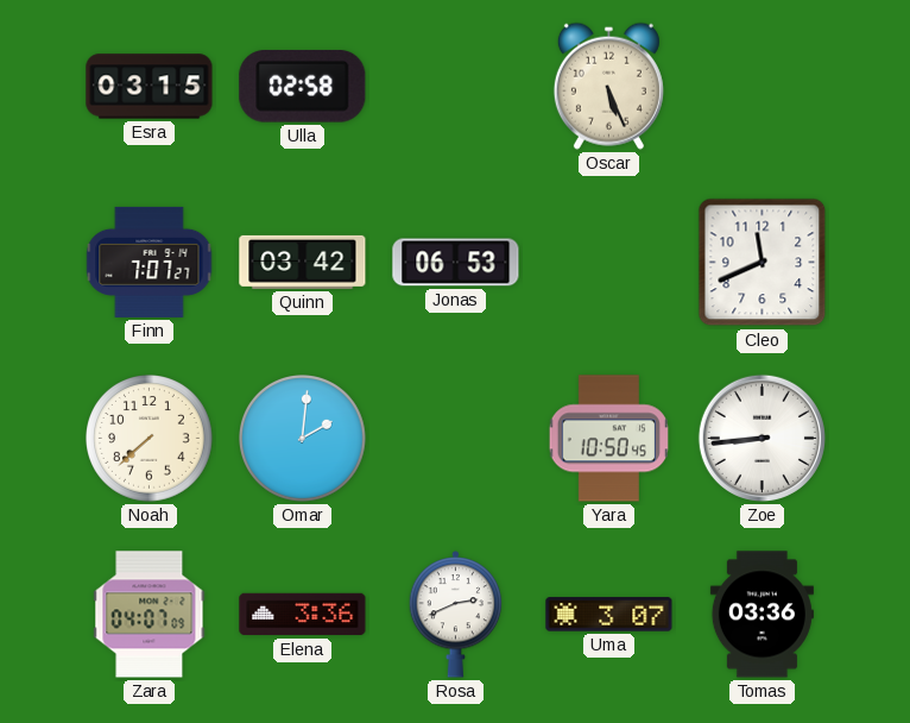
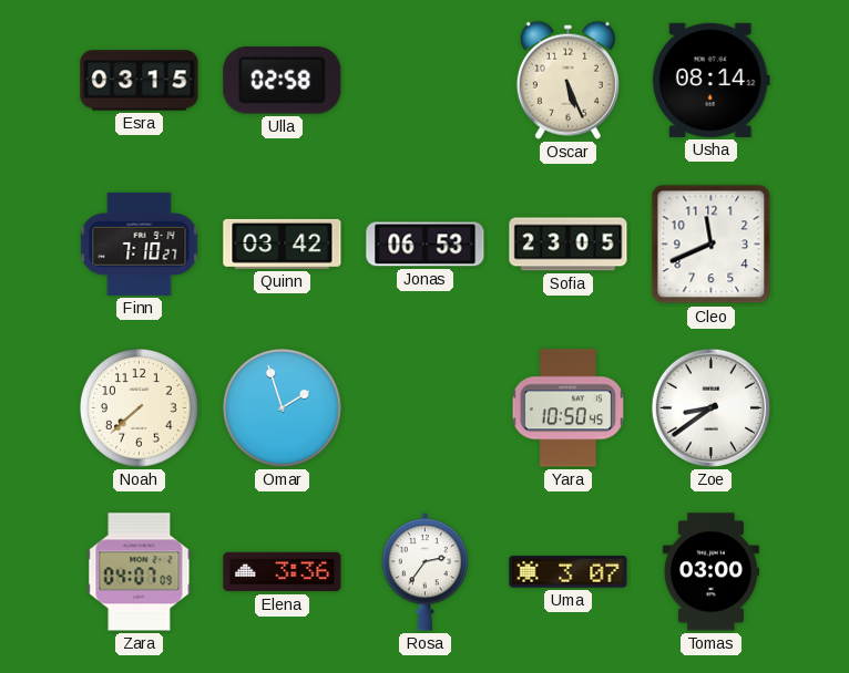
Usha: none -> 08:14
Finn: 7:07 -> 7:10
Sofia: none -> 23:05
Omar: 2:01 -> 1:57
Zoe: 8:44 -> 8:39
Rosa: 2:41 -> 2:36
Tomas: 03:36 -> 03:00
